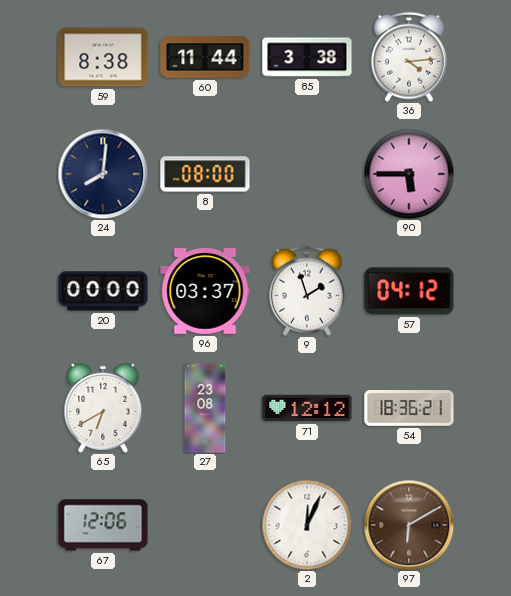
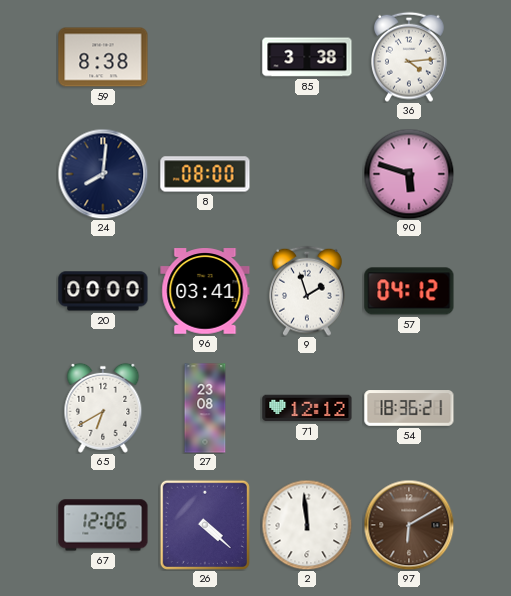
60: 11:44 -> none
90: 5:45 -> 5:48
96: 03:37 -> 03:41
26: none -> 4:22
2: 12:04 -> 11:59
